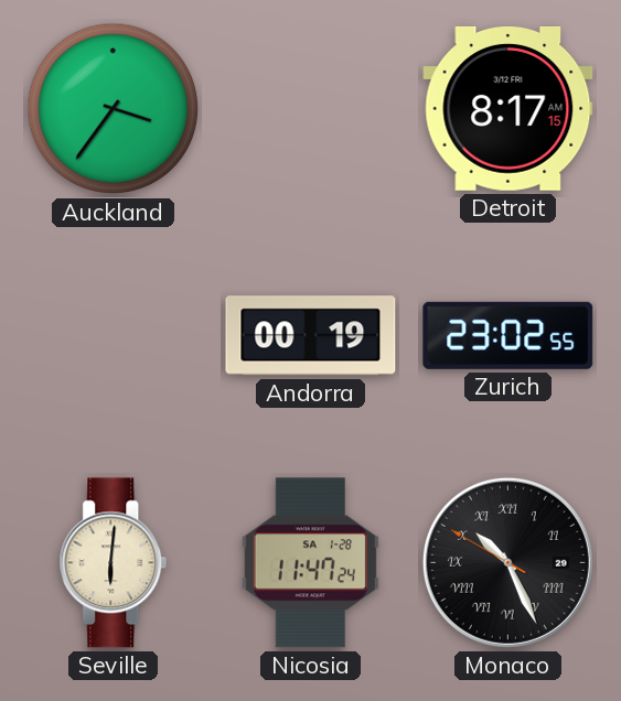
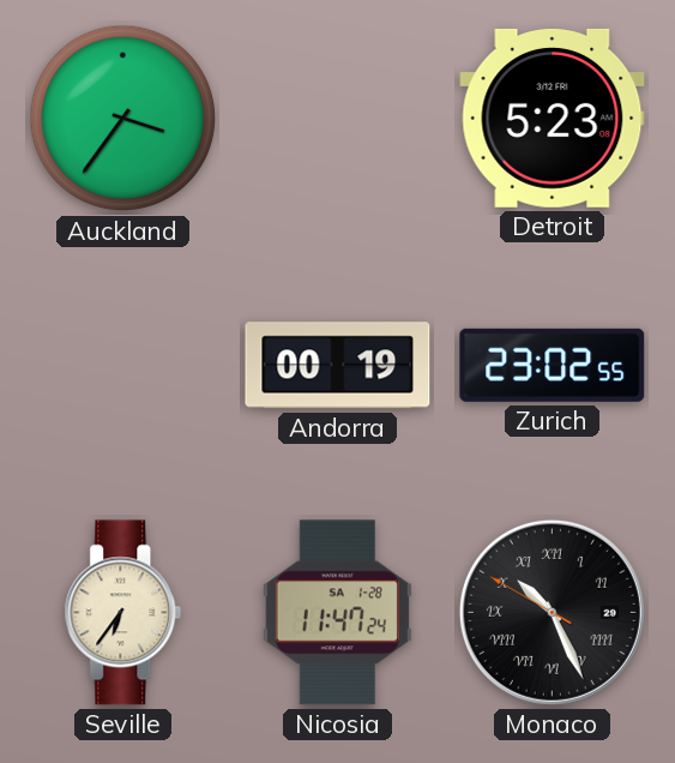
Detroit: 8:17 -> 5:23
Seville: 6:01 -> 6:36
